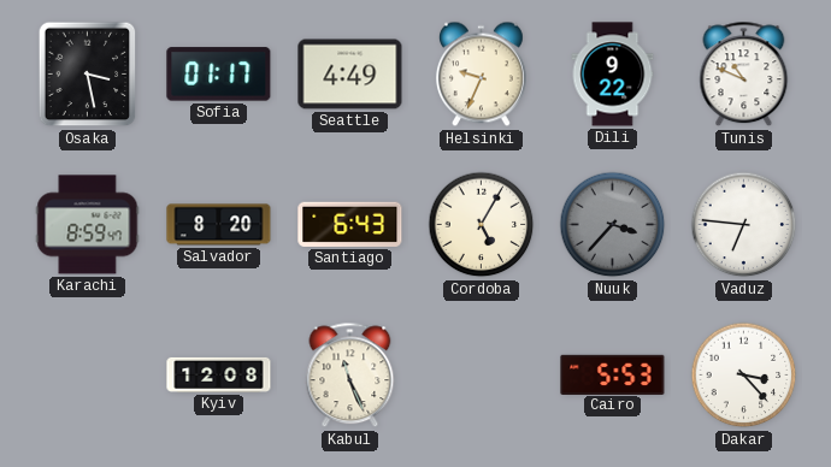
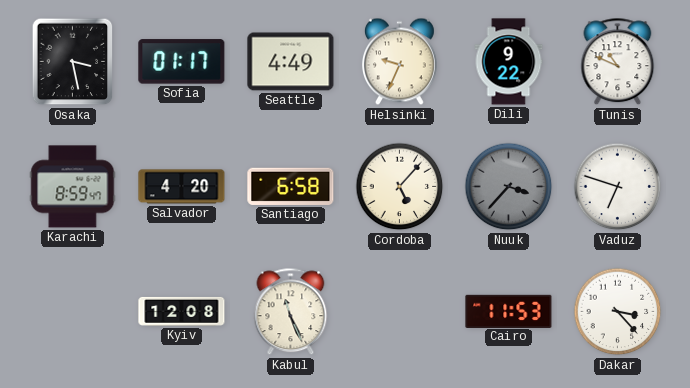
Salvador: 8:20 -> 4:20
Santiago: 6:43 -> 6:58
Cordoba: 5:05 -> 5:07
Vaduz: 6:46 -> 6:48
Cairo: 5:53 -> 11:53
